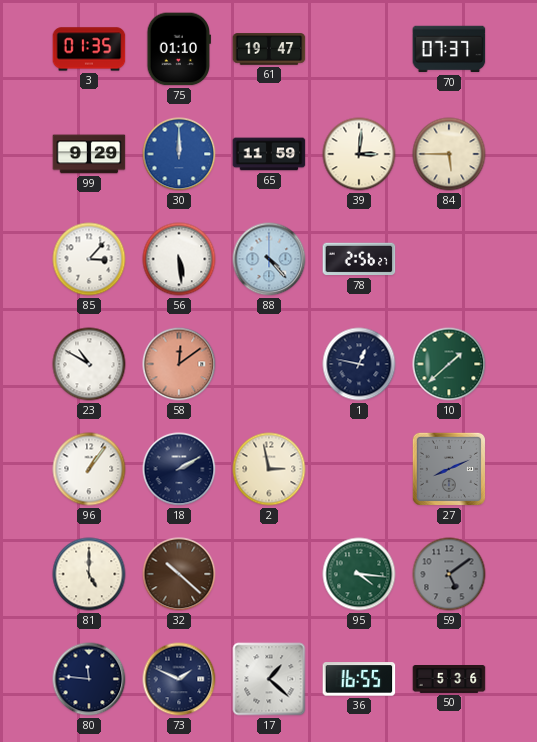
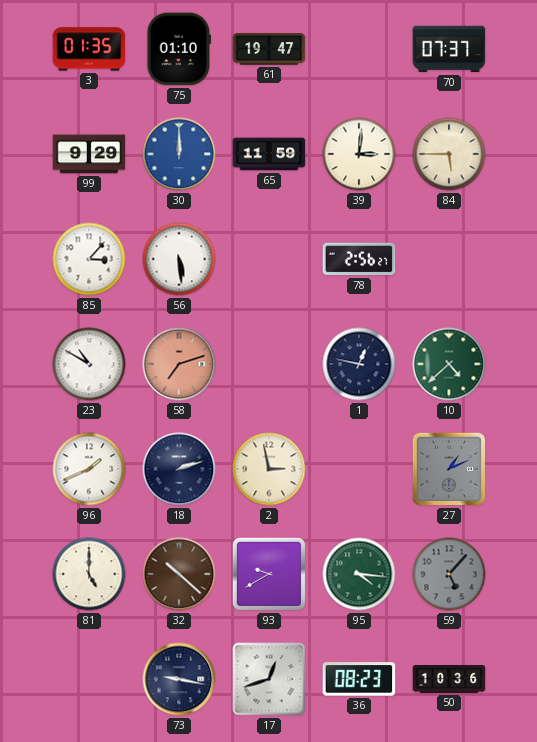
88: 4:23 -> none
58: 12:09 -> 7:12
10: 1:38 -> 4:38
96: 1:06 -> 1:41
18: 2:10 -> 2:12
27: 8:11 -> 1:11
93: none -> 9:40
59: 5:09 -> 5:07
80: 11:46 -> none
73: 1:49 -> 9:17
17: 1:22 -> 12:42
36: 16:55 -> 08:23
50: 5:36 -> 10:36
